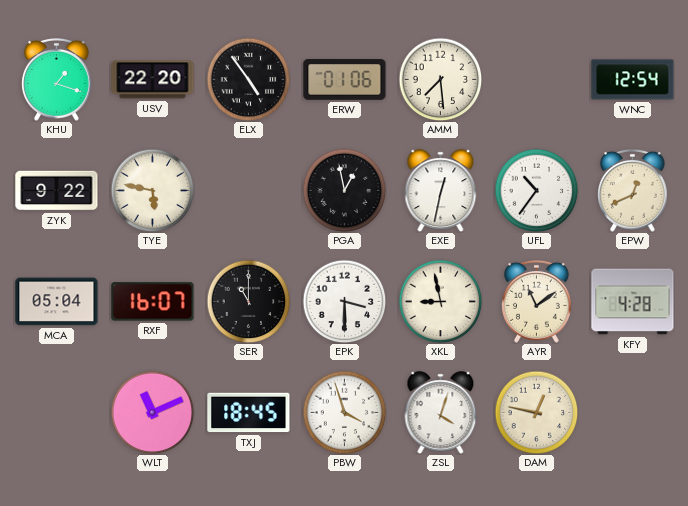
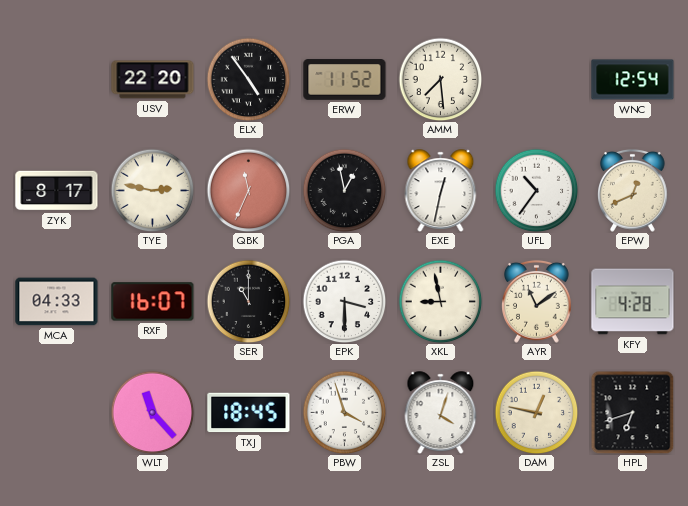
KHU: 1:18 -> none
ERW: 01:06 -> 11:52
ZYK: 9:22 -> 8:17
TYE: 5:47 -> 2:47
QBK: none -> 11:34
MCA: 05:04 -> 04:33
WLT: 11:11 -> 11:23
HPL: none -> 6:42
